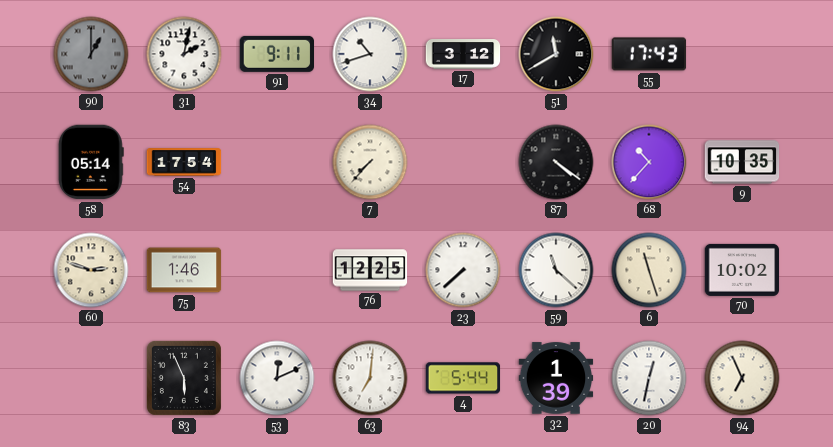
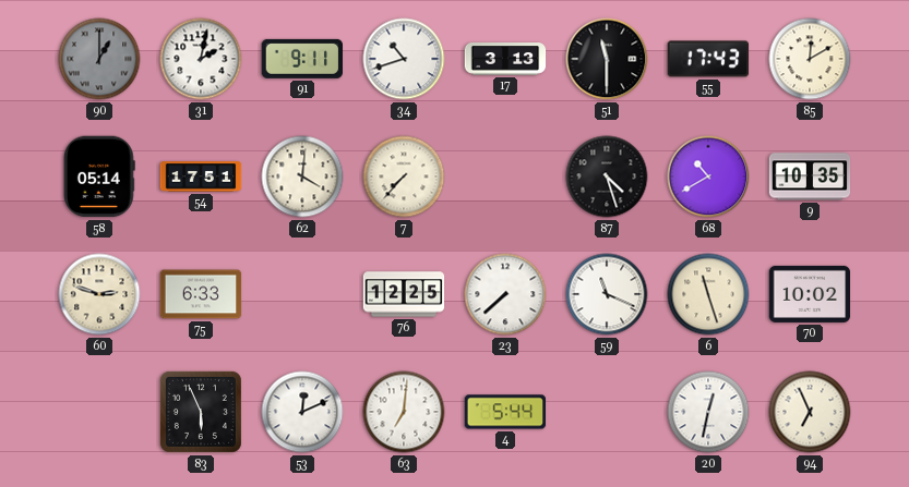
17: 3:12 -> 3:13
51: 11:40 -> 11:30
85: none -> 12:10
54: 17:54 -> 17:51
62: none -> 4:01
87: 4:21 -> 4:27
68: 10:37 -> 10:40
75: 1:46 -> 6:33
59: 11:22 -> 11:19
32: 1:39 -> none
